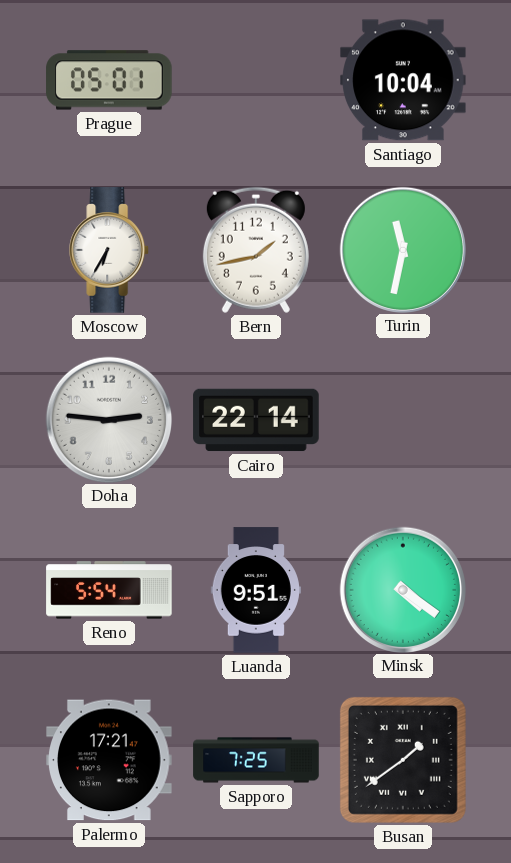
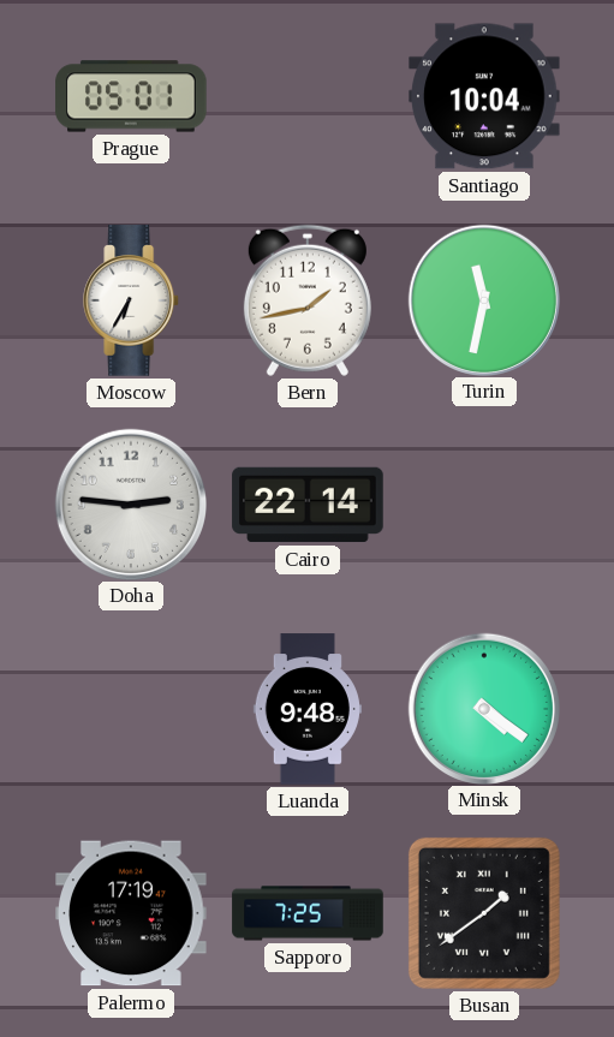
Reno: 5:54 -> none
Luanda: 9:51 -> 9:48
Palermo: 17:21 -> 17:19
